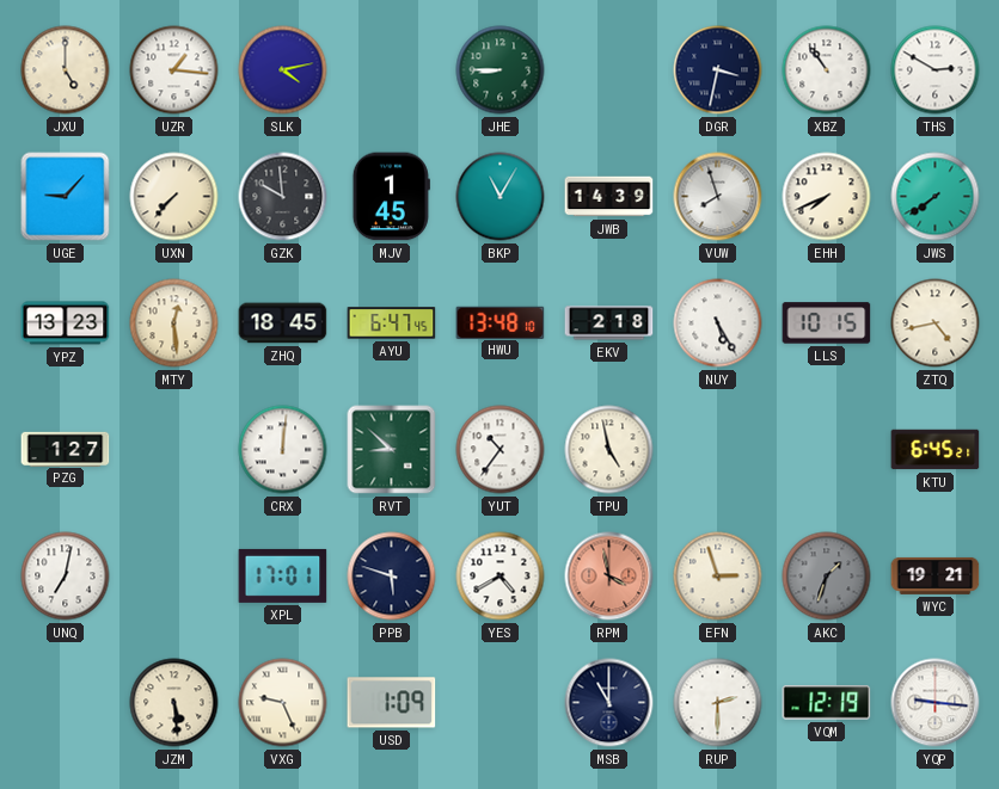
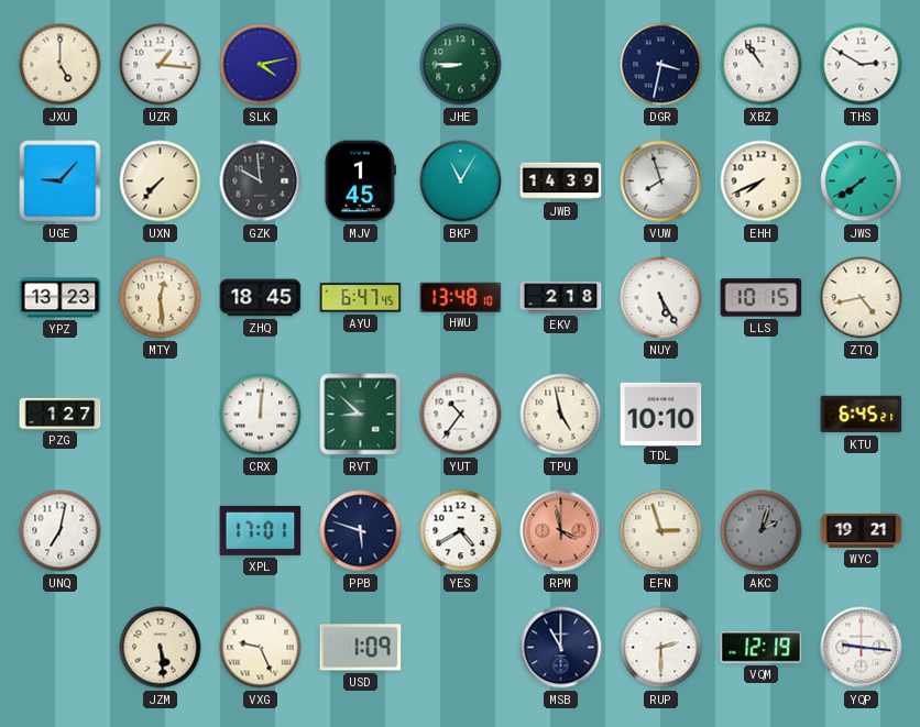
TDL: none -> 10:10
AKC: 1:33 -> 2:03
